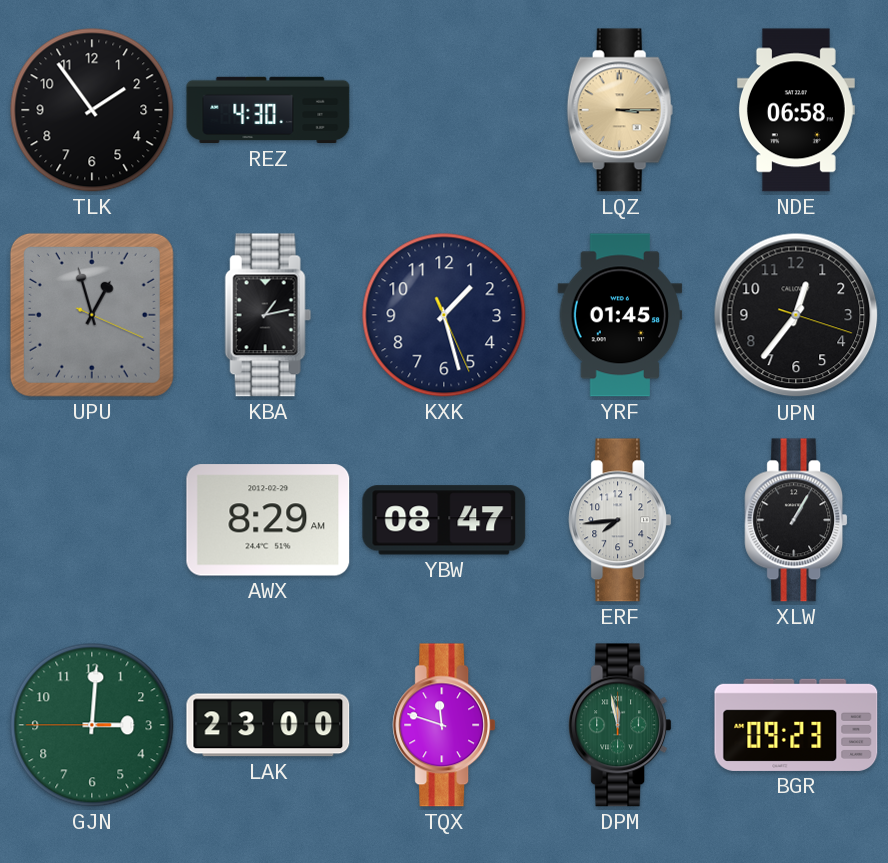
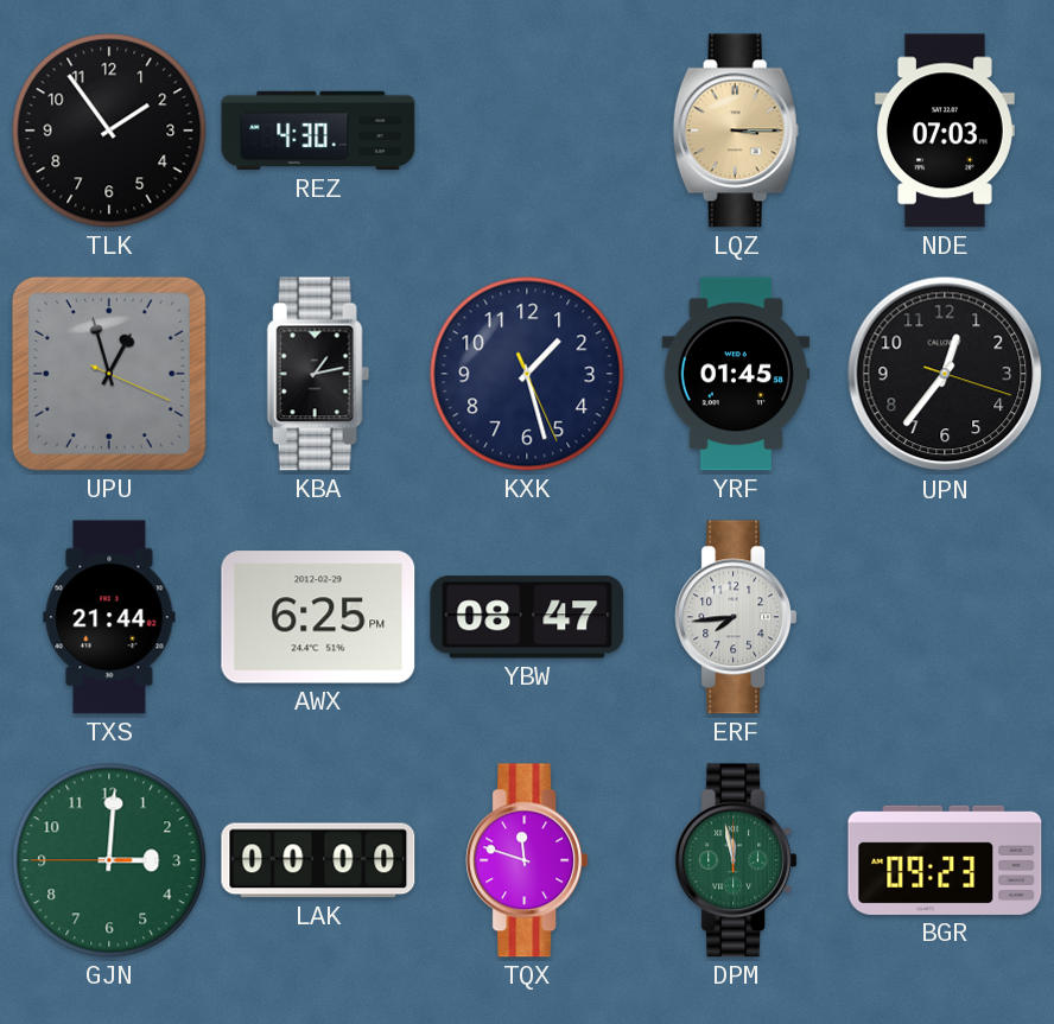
NDE: 06:58 -> 07:03
TXS: none -> 21:44
AWX: 8:29 -> 6:25
XLW: 1:05 -> none
LAK: 23:00 -> 00:00
